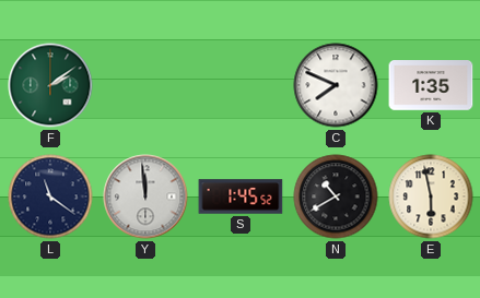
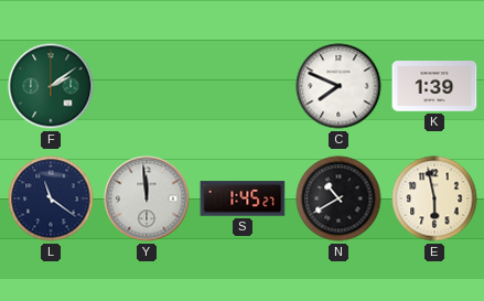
K: 1:35 -> 1:39
S: 1:45:52 -> 1:45:27
